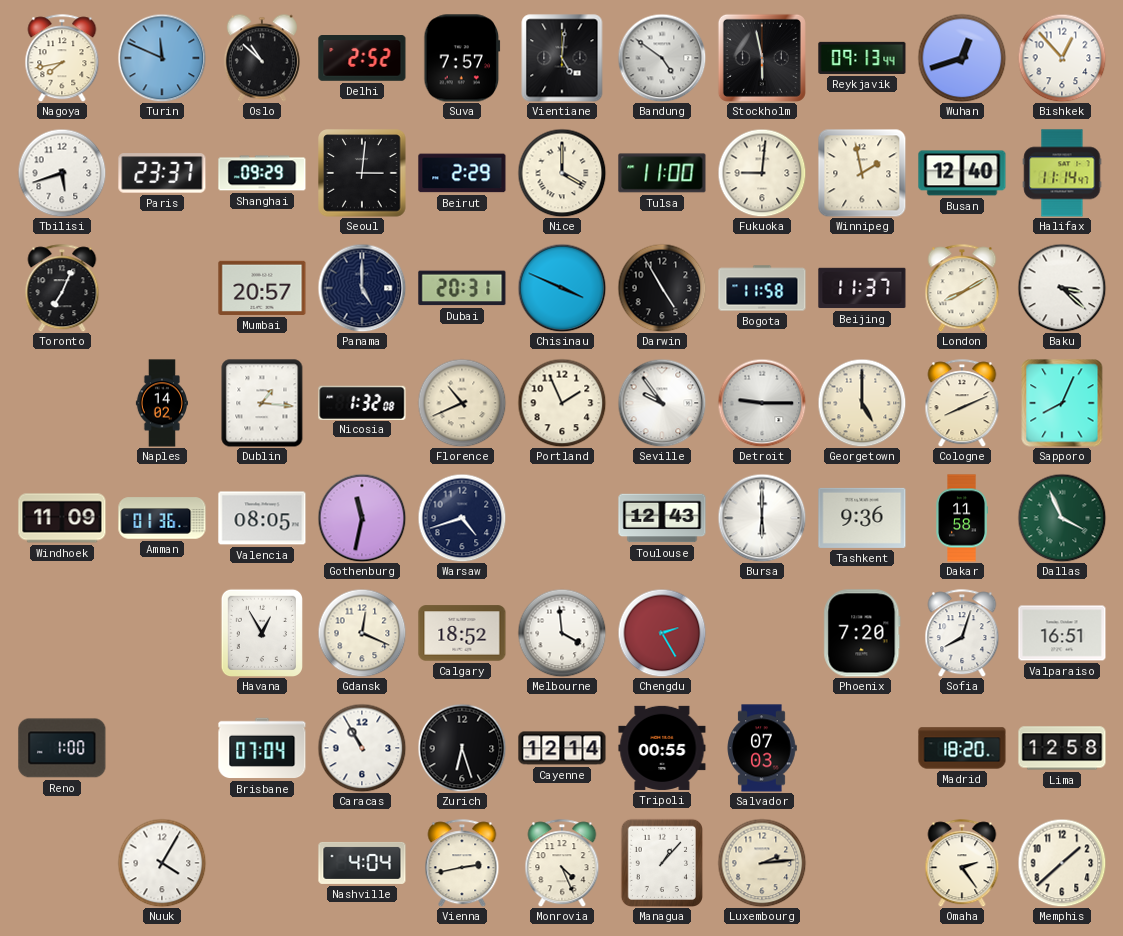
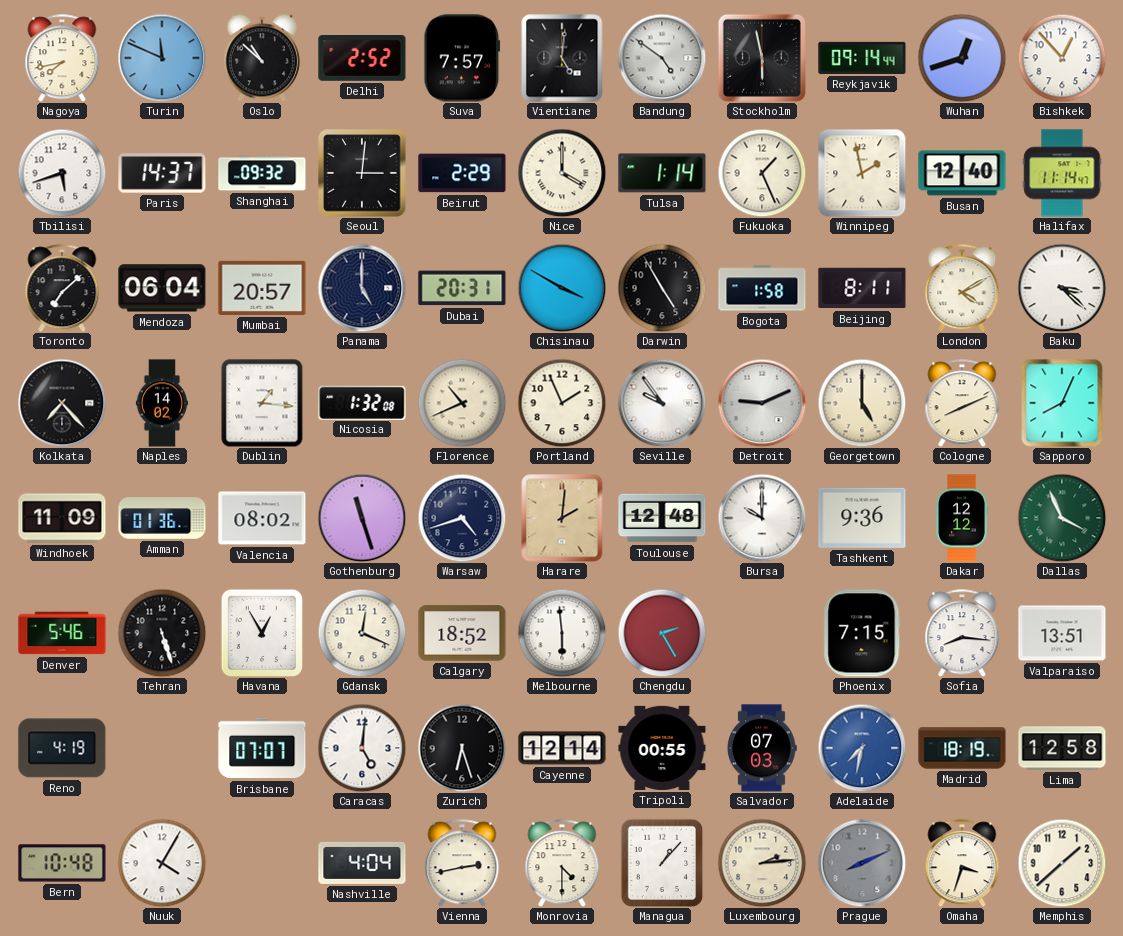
Reykjavik: 09:13 -> 09:14
Paris: 23:37 -> 14:37
Shanghai: 09:29 -> 09:32
Tulsa: 11:00 -> 1:14
Fukuoka: 9:01 -> 1:26
Toronto: 7:04 -> 7:08
Mendoza: none -> 06:04
Chisinau: 3:49 -> 3:50
Bogota: 11:58 -> 1:58
Beijing: 11:37 -> 8:11
London: 8:10 -> 4:10
Kolkata: none -> 7:23
Detroit: 9:15 -> 9:11
Valencia: 08:05 -> 08:02
Gothenburg: 11:32 -> 11:27
Harare: none -> 2:01
Toulouse: 12:43 -> 12:48
Bursa: 6:00 -> 10:00
Dakar: 11:58 -> 12:12
Denver: none -> 5:46
Tehran: none -> 5:27
Melbourne: 3:59 -> 5:59
Phoenix: 7:20 -> 7:15
Sofia: 8:03 -> 8:16
Valparaiso: 16:51 -> 13:51
Reno: 1:00 -> 4:19
Brisbane: 07:04 -> 07:07
Caracas: 10:55 -> 5:01
Adelaide: none -> 7:32
Madrid: 18:20 -> 18:19
Bern: none -> 10:48
Monrovia: 4:26 -> 4:30
Prague: none -> 8:11
Omaha: 2:24 -> 3:33
